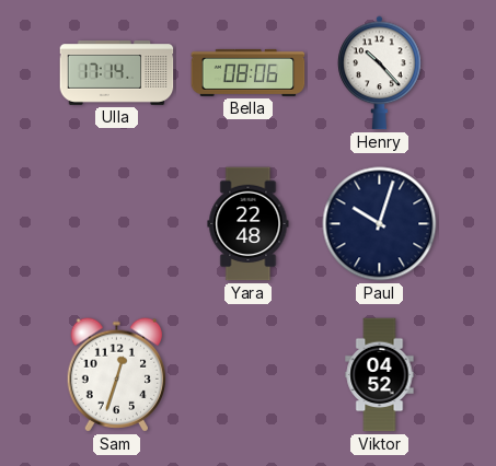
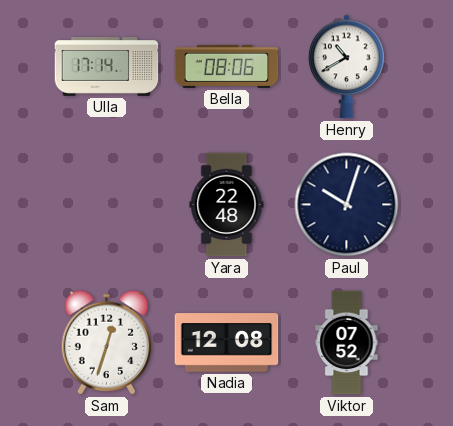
Henry: 10:23 -> 10:40
Nadia: none -> 12:08
Viktor: 04:52 -> 07:52
